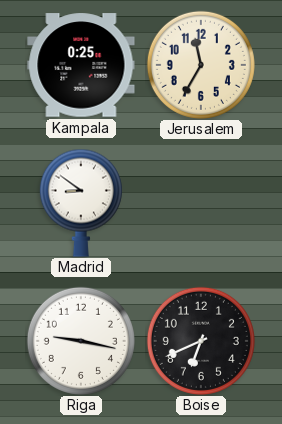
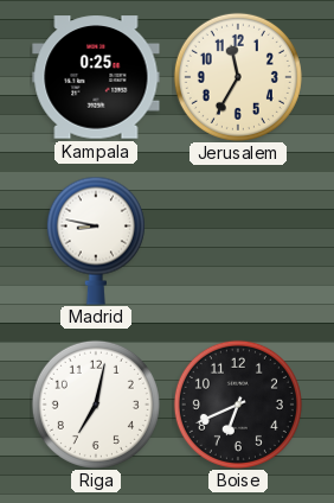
Madrid: 8:51 -> 8:47
Riga: 9:17 -> 7:02
